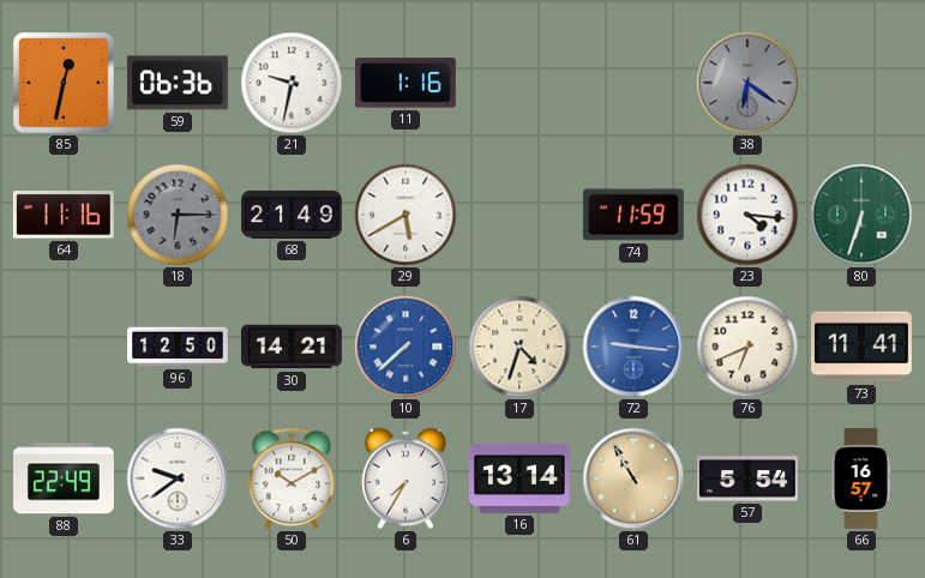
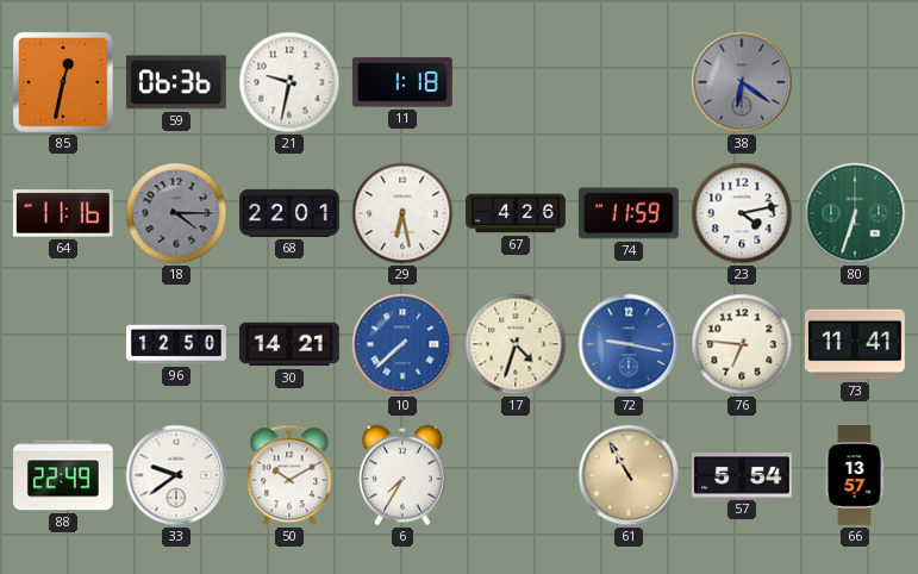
11: 1:16 -> 1:18
18: 6:15 -> 4:15
68: 21:49 -> 22:01
29: 5:40 -> 6:28
67: none -> 4:26
23: 4:16 -> 4:13
72: 9:16 -> 9:17
76: 6:41 -> 6:46
16: 13:14 -> none
66: 16:57 -> 13:57
